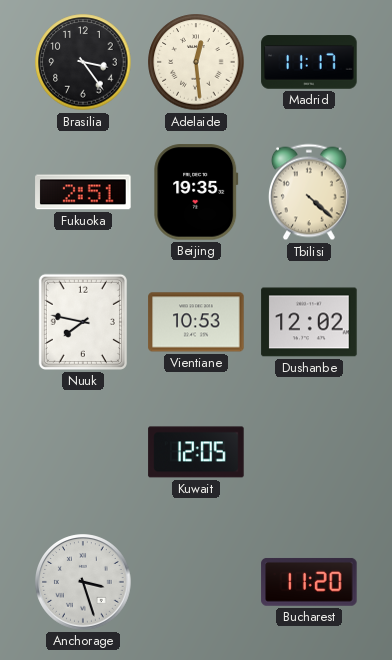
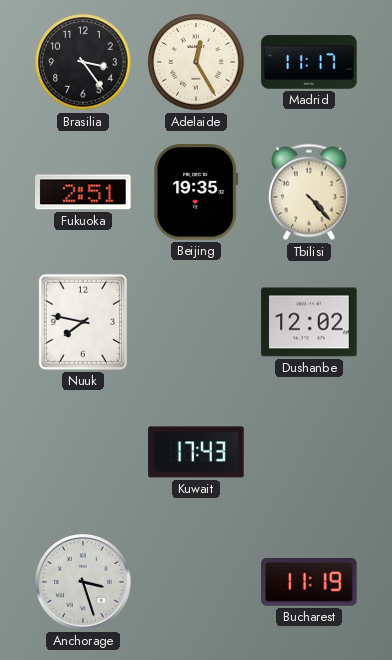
Adelaide: 12:29 -> 12:25
Tbilisi: 4:22 -> 4:23
Vientiane: 10:53 -> none
Kuwait: 12:05 -> 17:43
Bucharest: 11:20 -> 11:19
